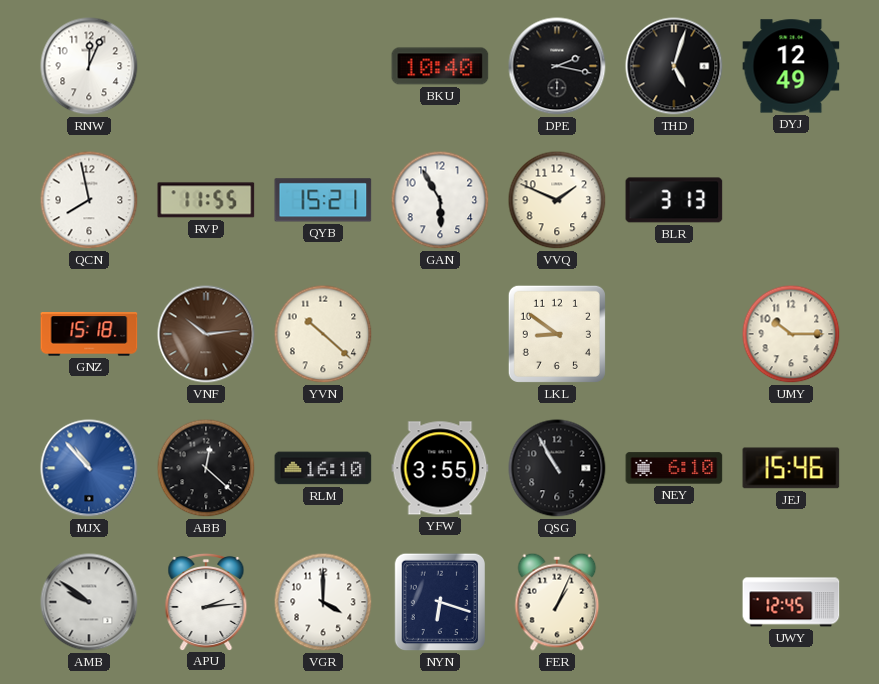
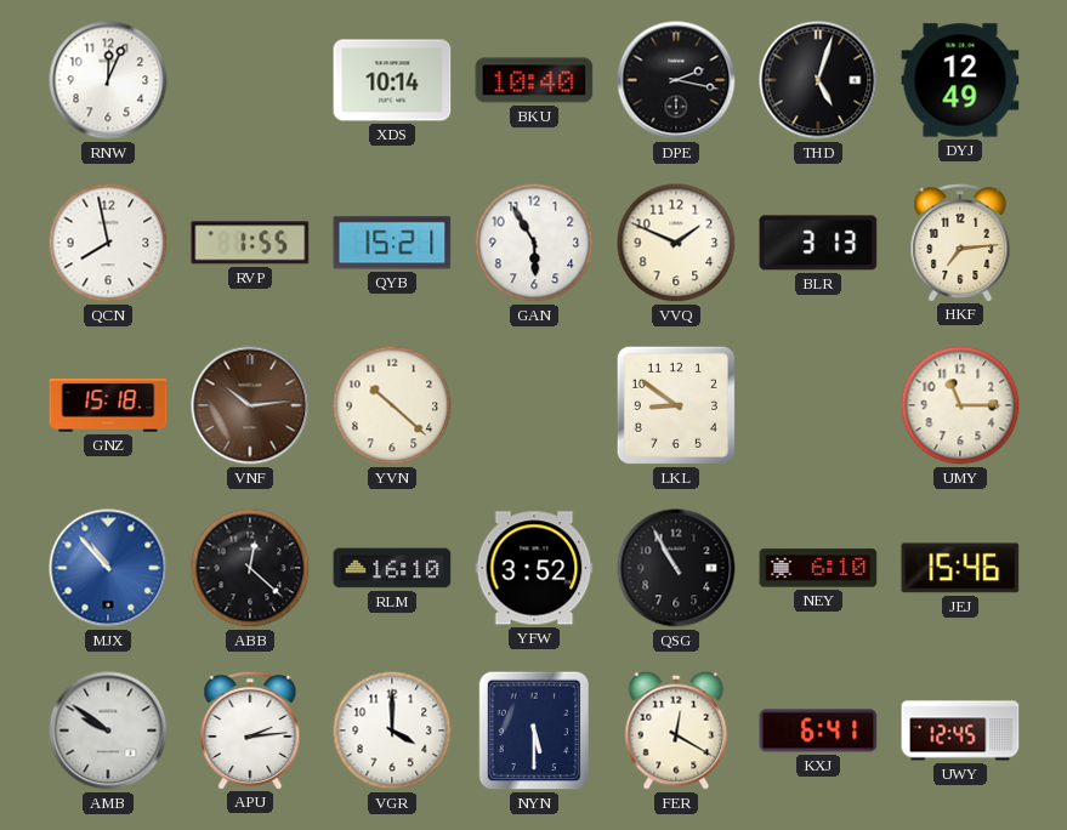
XDS: none -> 10:14
RVP: 11:55 -> 1:55
HKF: none -> 7:14
UMY: 10:15 -> 11:15
YFW: 3:55 -> 3:52
NYN: 6:18 -> 5:30
FER: 1:04 -> 12:20
KXJ: none -> 6:41
